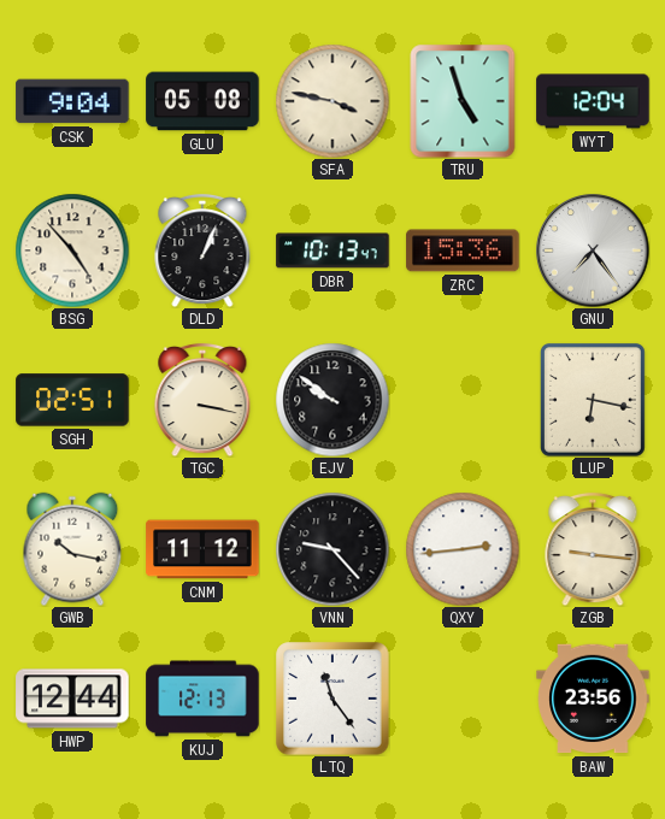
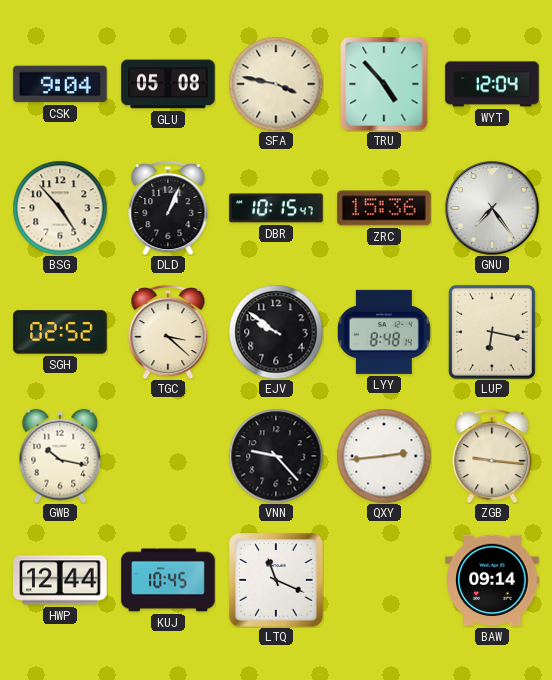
TRU: 4:57 -> 4:53
DBR: 10:13 -> 10:15
SGH: 02:51 -> 02:52
TGC: 3:17 -> 3:22
LYY: none -> 8:48
CNM: 11:12 -> none
KUJ: 12:13 -> 10:45
LTQ: 11:24 -> 11:19
BAW: 23:56 -> 09:14
